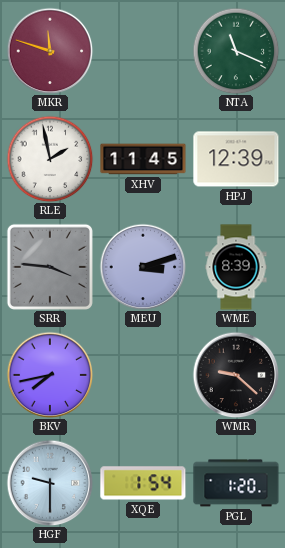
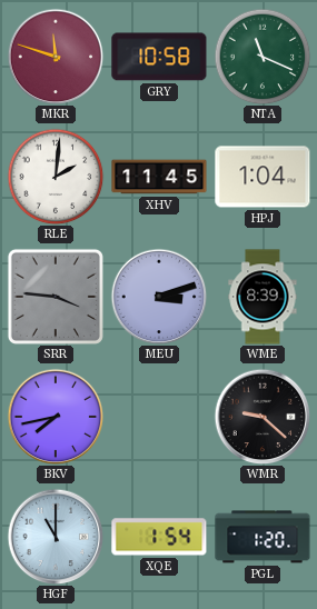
GRY: none -> 10:58
RLE: 1:58 -> 2:01
HPJ: 12:39 -> 1:04
HGF: 9:30 -> 11:00
